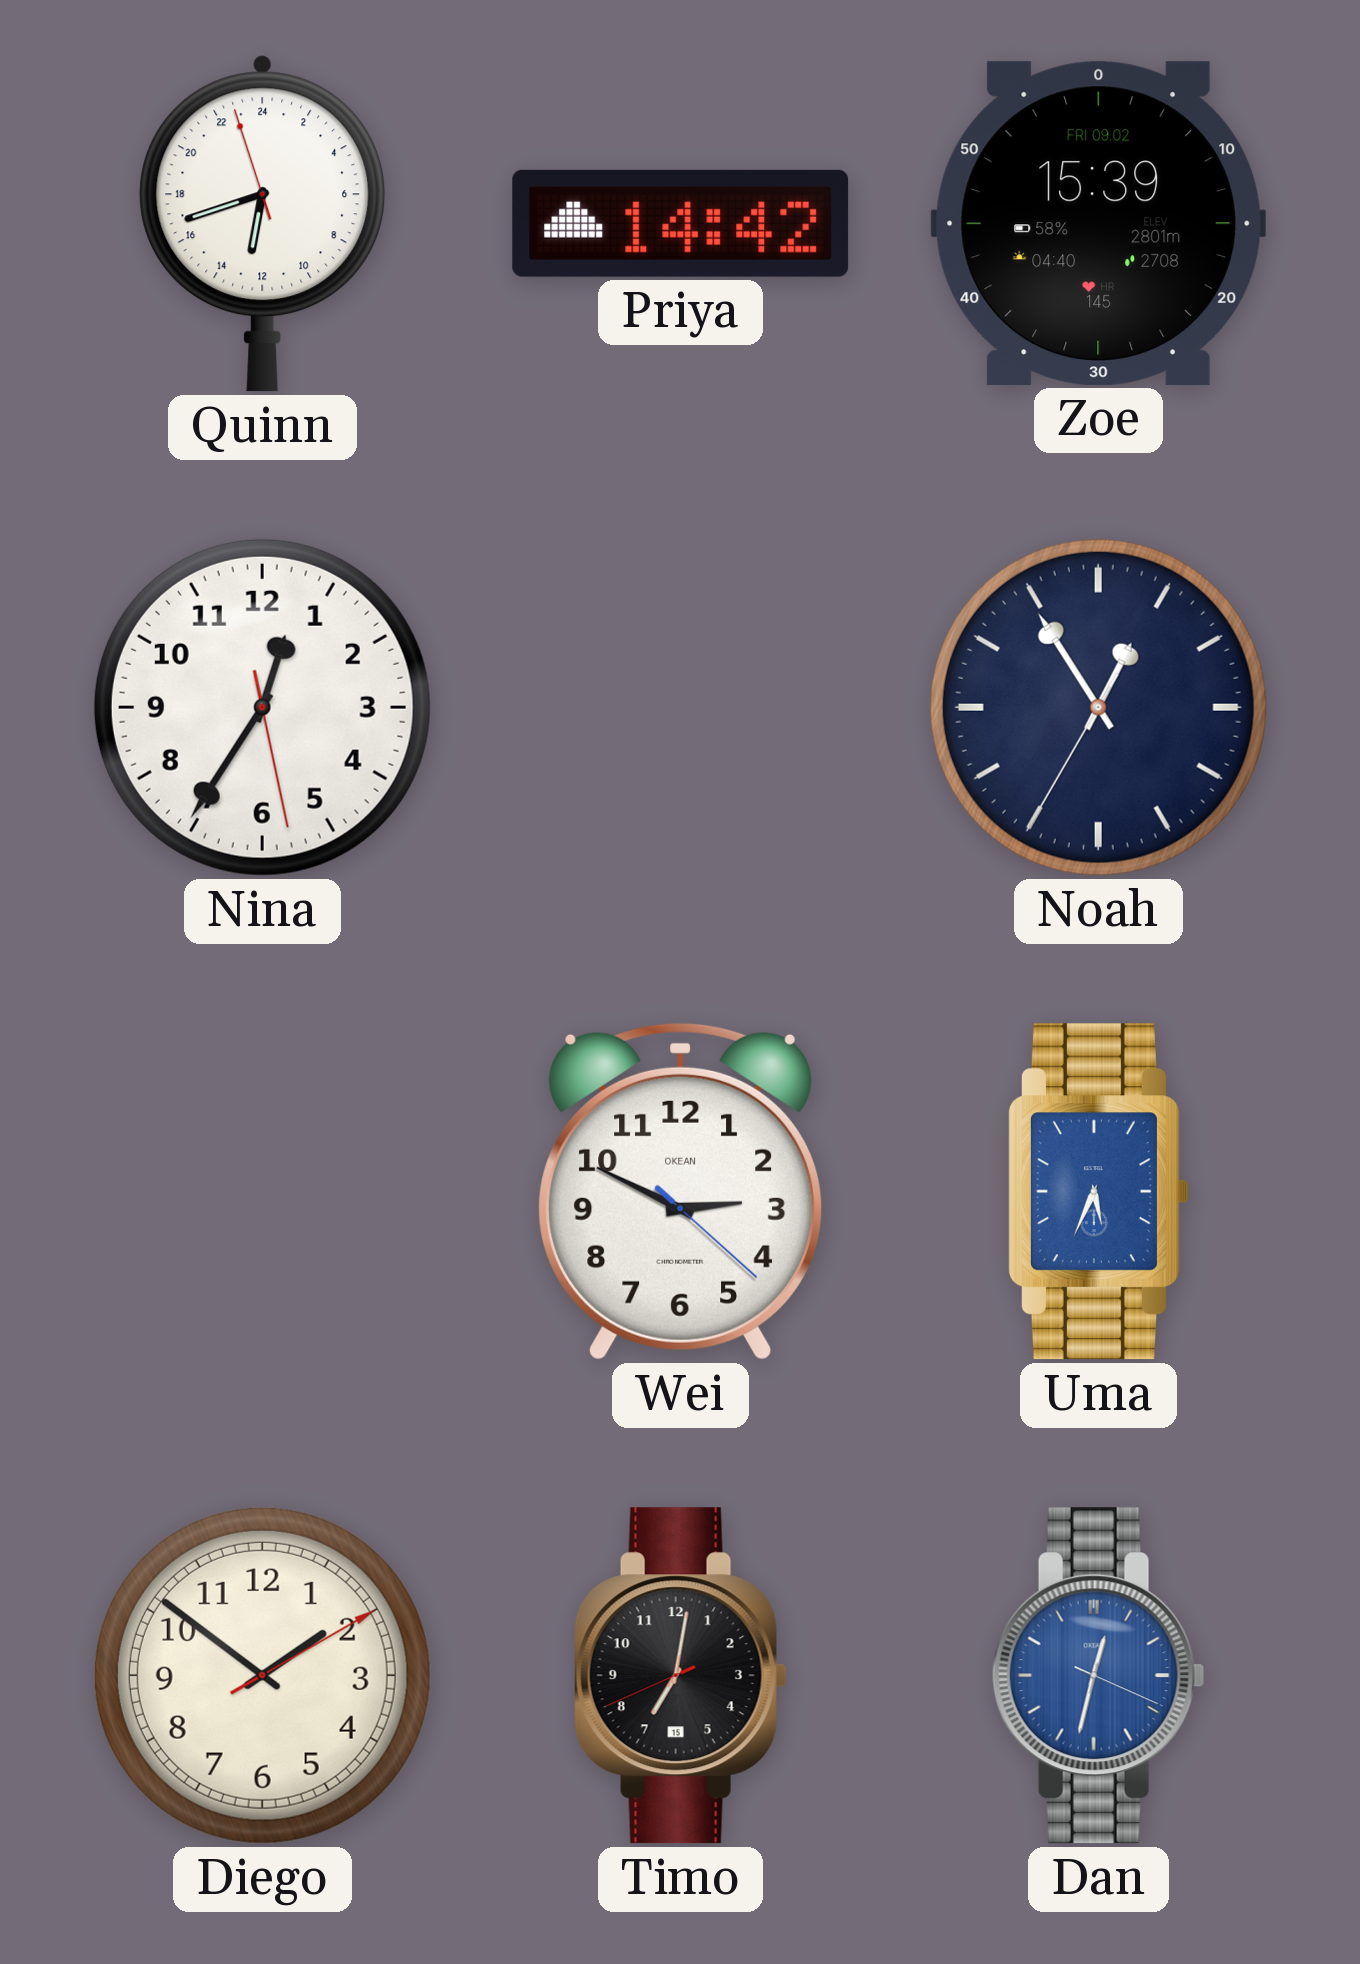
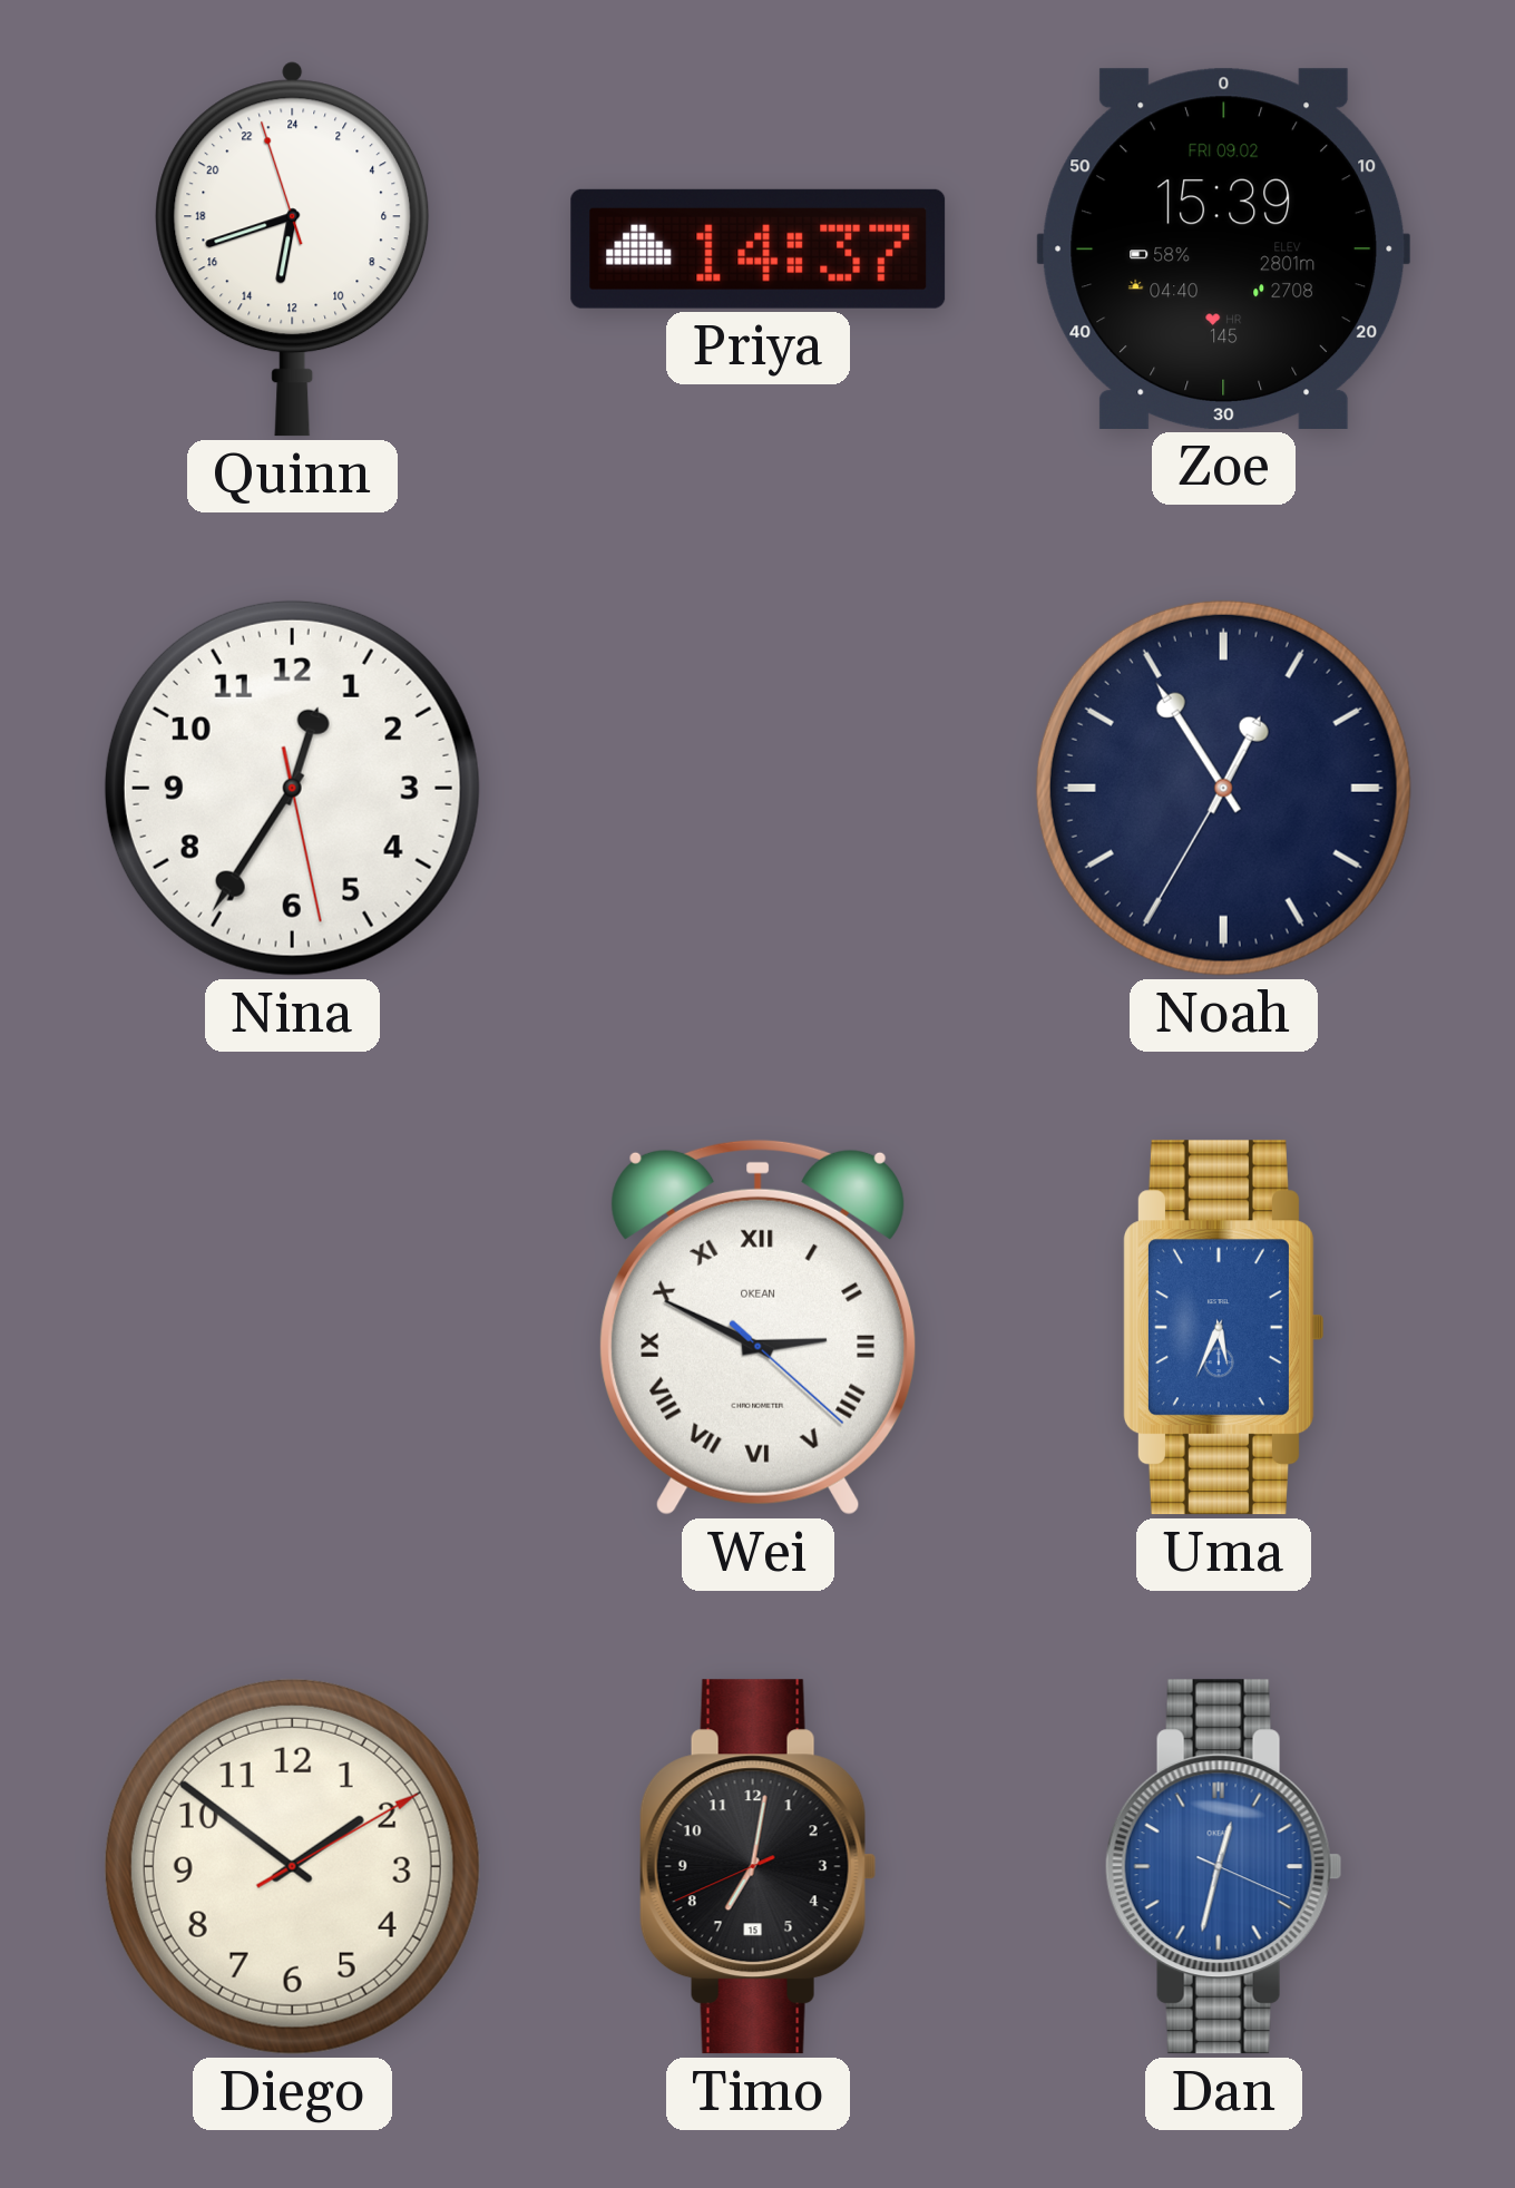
Priya: 14:42 -> 14:37
Wei numerals: Arabic -> Roman
